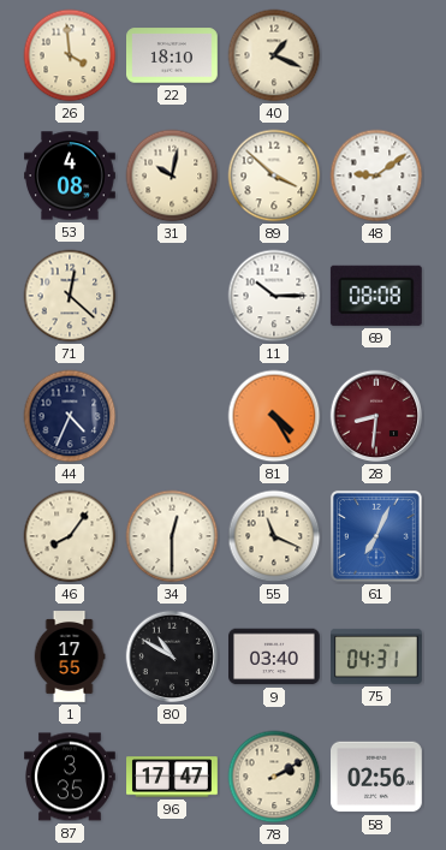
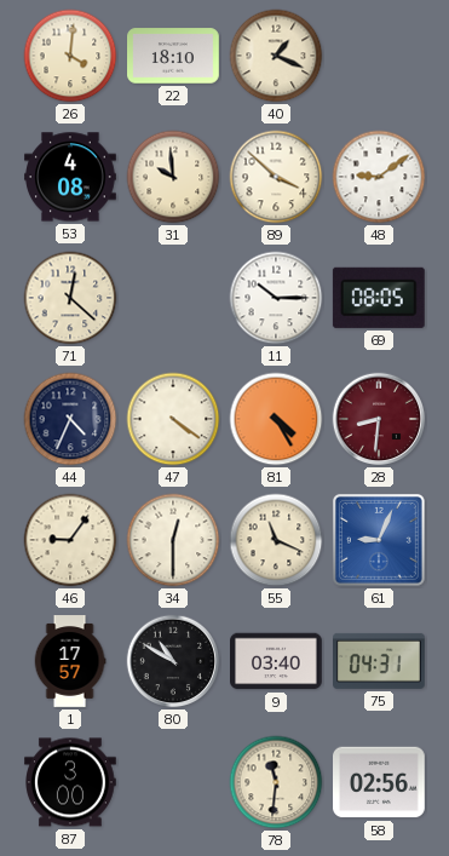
26: 3:59 -> 4:01
31: 10:02 -> 9:59
69: 08:08 -> 08:05
47: none -> 4:21
46: 8:06 -> 9:06
61: 7:04 -> 9:04
1: 17:55 -> 17:57
87: 3:35 -> 3:00
96: 17:47 -> none
78: 2:10 -> 11:31
